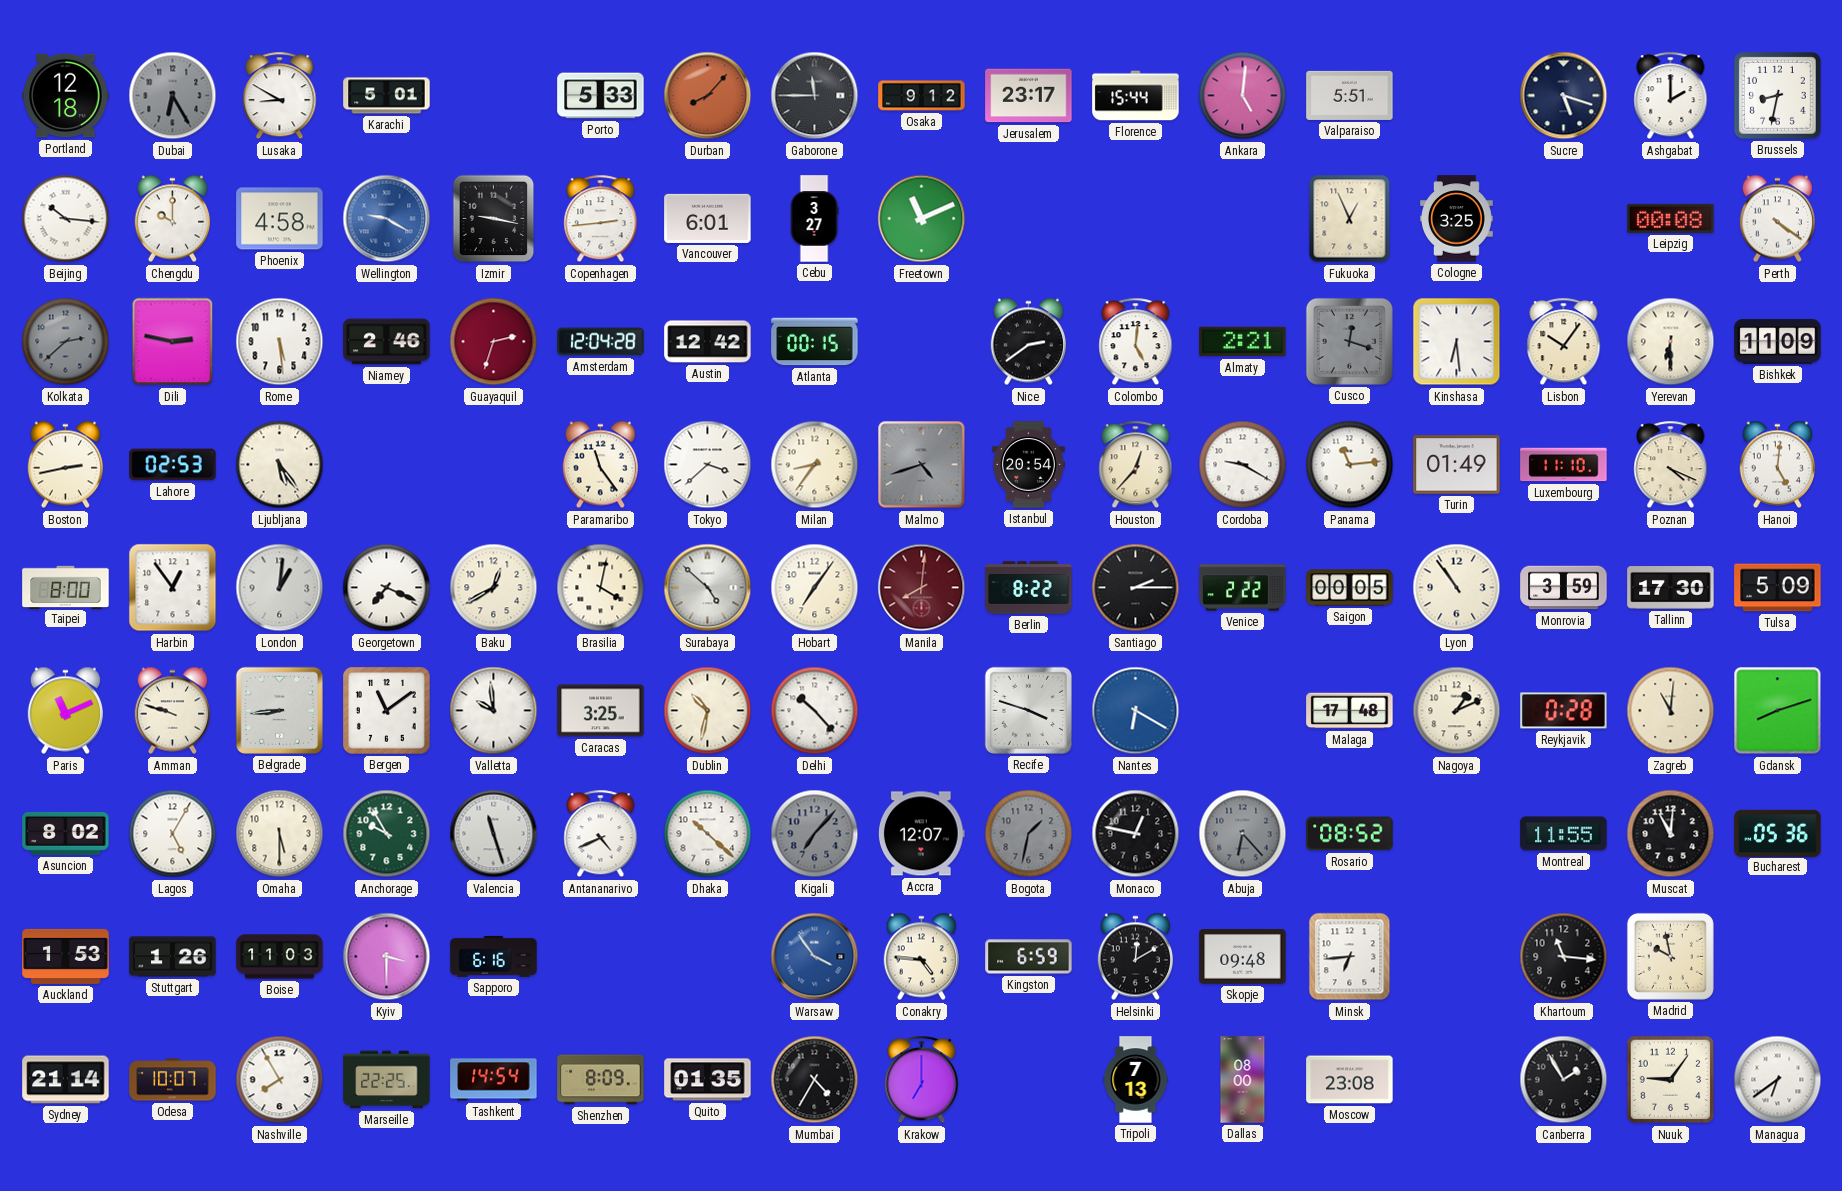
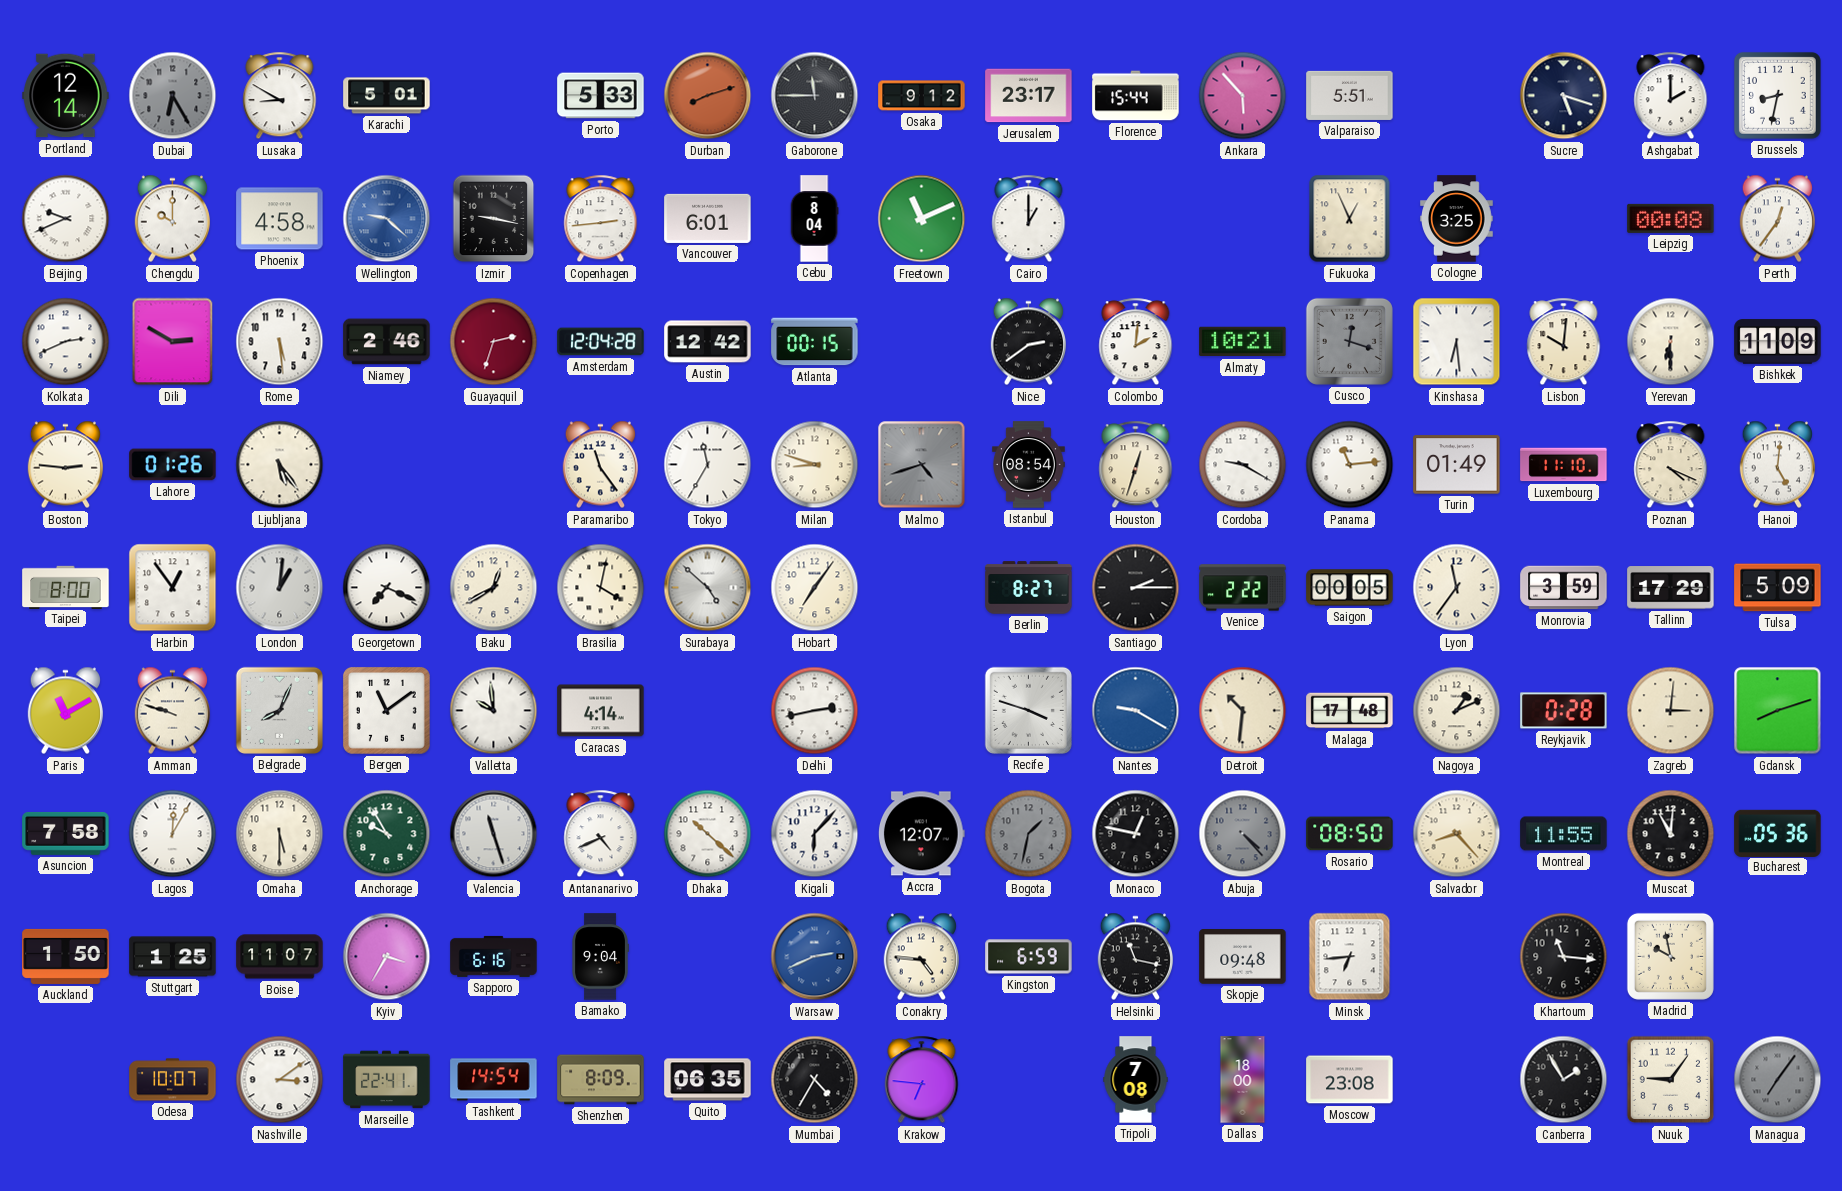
Portland: 12:18 -> 12:14
Durban: 8:07 -> 8:12
Ankara: 5:01 -> 5:53
Beijing: 10:16 -> 9:41
Wellington: 9:20 -> 9:22
Cebu: 3:27 -> 8:04
Cairo: none -> 1:00
Perth: 4:21 -> 12:36
Kolkata: 2:38 -> 2:41
Kolkata dial: grey -> white
Dili: 2:47 -> 2:50
Colombo: 5:01 -> 2:01
Almaty: 2:21 -> 10:21
Lisbon: 10:06 -> 10:01
Boston: 2:43 -> 2:46
Lahore: 02:53 -> 01:26
Tokyo: 3:38 -> 11:35
Milan: 8:36 -> 8:48
Istanbul: 20:54 -> 08:54
Houston: 12:37 -> 12:33
Manila: 8:01 -> none
Berlin: 8:22 -> 8:27
Lyon: 10:54 -> 11:36
Tallinn: 17:30 -> 17:29
Paris: 11:11 -> 11:10
Belgrade: 8:44 -> 8:04
Caracas: 3:25 -> 4:14
Dublin: 10:32 -> none
Delhi: 10:23 -> 2:43
Nantes: 6:20 -> 9:20
Detroit: none -> 10:31
Zagreb: 11:01 -> 3:01
Asuncion: 8:02 -> 7:58
Lagos: 5:05 -> 12:05
Kigali: 7:07 -> 6:07
Kigali dial: grey -> white
Abuja: 6:23 -> 4:23
Rosario: 08:52 -> 08:50
Salvador: none -> 8:23
Auckland: 1:53 -> 1:50
Stuttgart: 1:26 -> 1:25
Boise: 11:03 -> 11:07
Kyiv: 3:30 -> 3:35
Bamako: none -> 9:04
Warsaw: 3:54 -> 2:41
Helsinki: 12:10 -> 11:17
Sydney: 21:14 -> none
Nashville: 7:55 -> 3:09
Marseille: 22:25 -> 22:41
Quito: 01:35 -> 06:35
Krakow: 7:00 -> 6:46
Tripoli: 7:13 -> 7:08
Dallas: 08:00 -> 18:00
Managua: 6:39 -> 7:06
Managua dial: white -> grey
